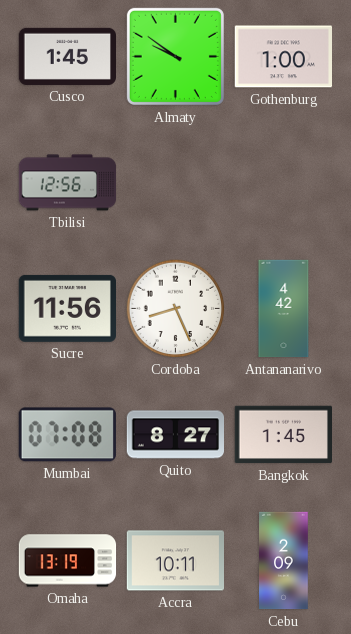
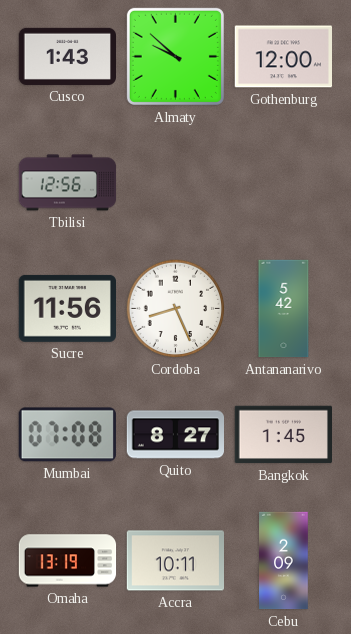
Cusco: 1:45 -> 1:43
Almaty: 9:51 -> 9:52
Gothenburg: 1:00 -> 12:00
Antananarivo: 4:42 -> 5:42
